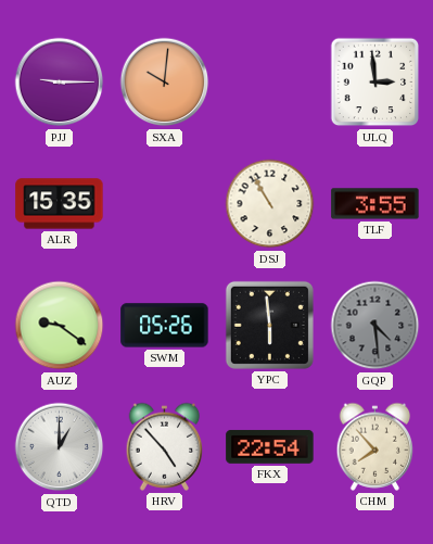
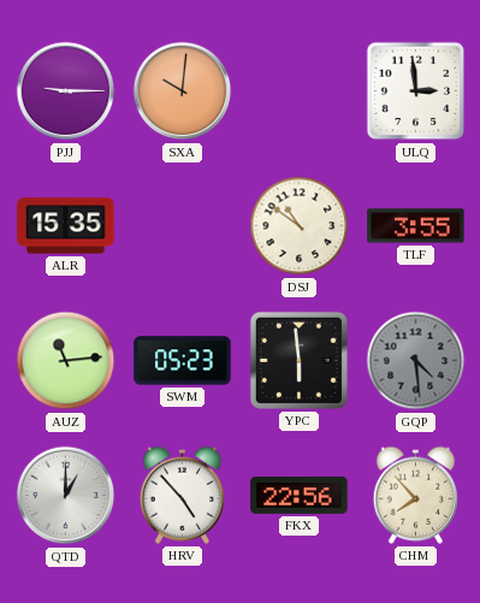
DSJ: 10:55 -> 10:51
AUZ: 9:21 -> 11:14
SWM: 05:26 -> 05:23
FKX: 22:54 -> 22:56
